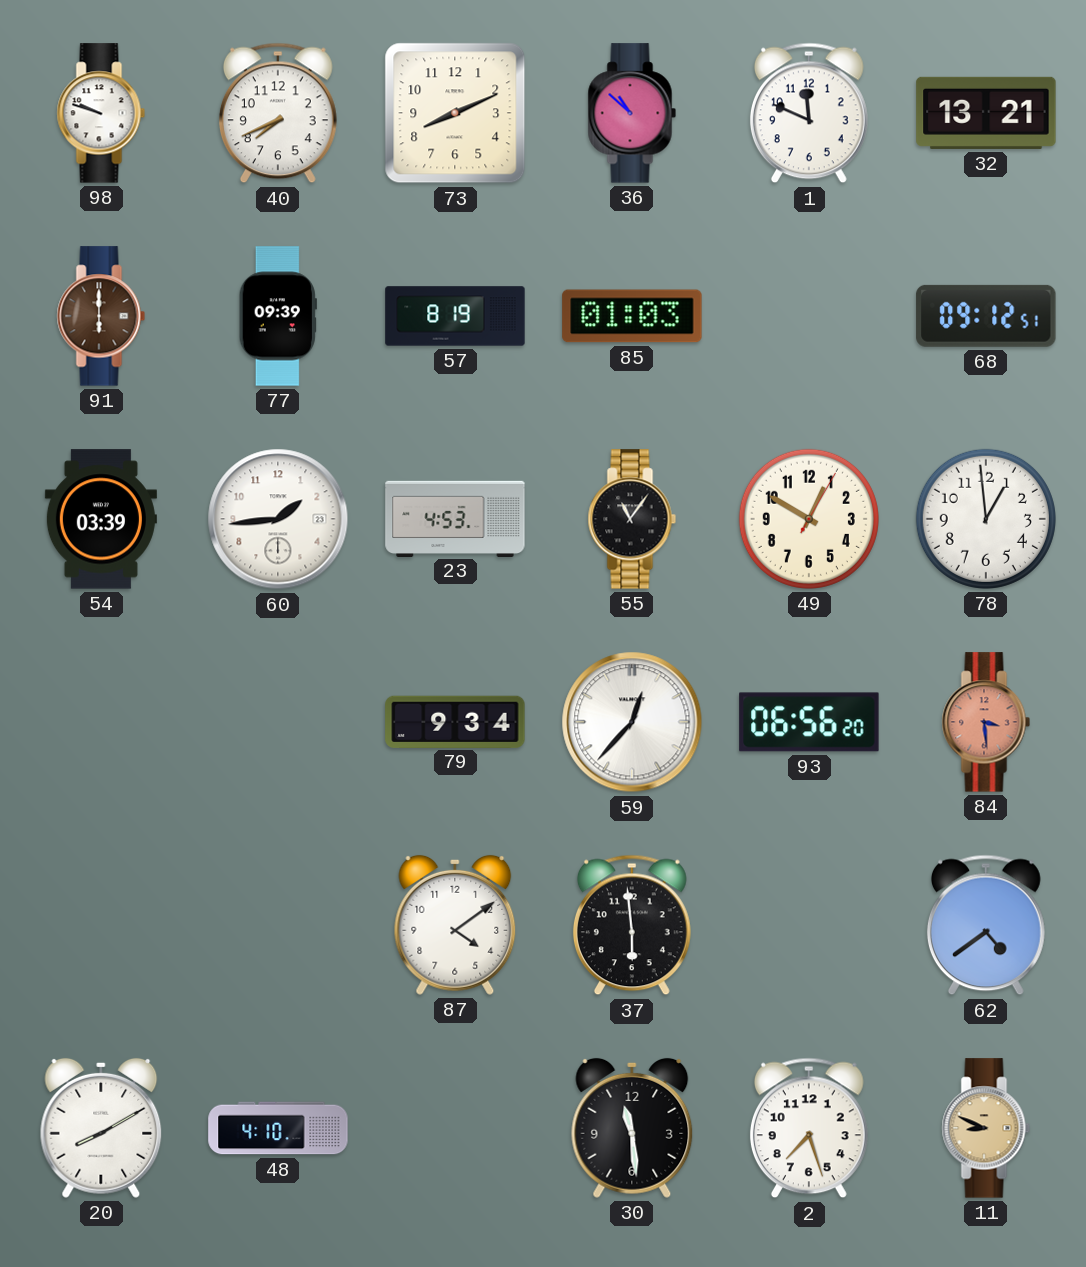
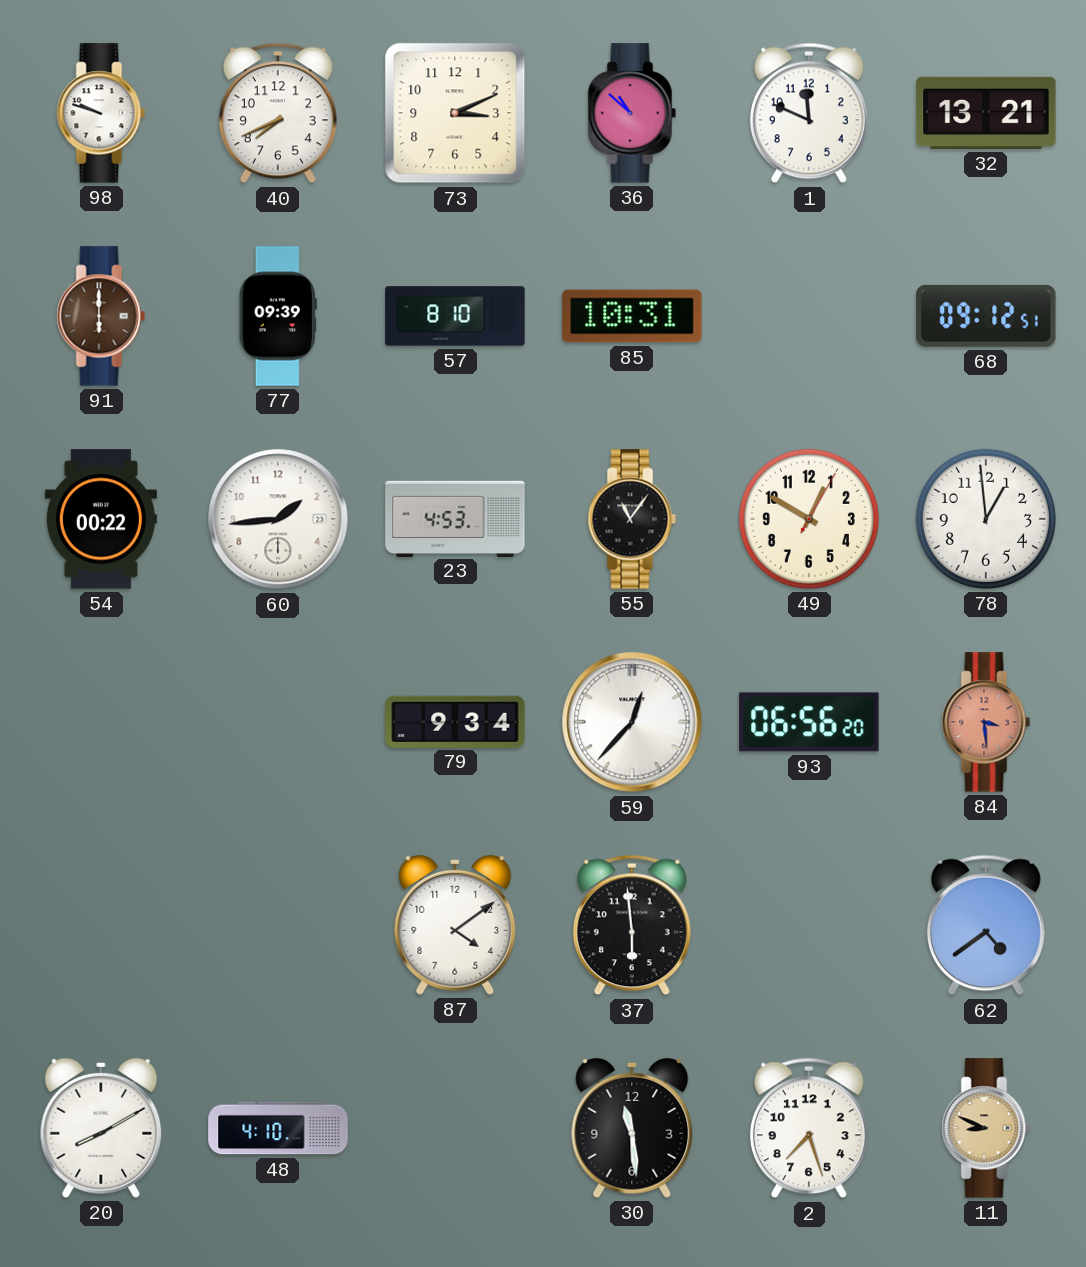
73: 8:11 -> 3:11
57: 8:19 -> 8:10
85: 01:03 -> 10:31
54: 03:39 -> 00:22
